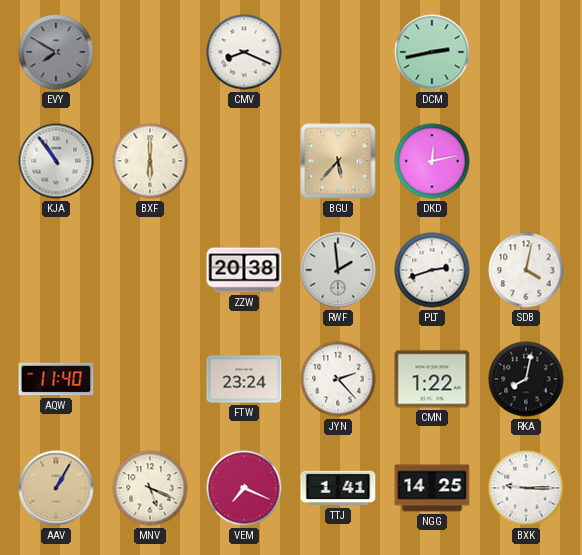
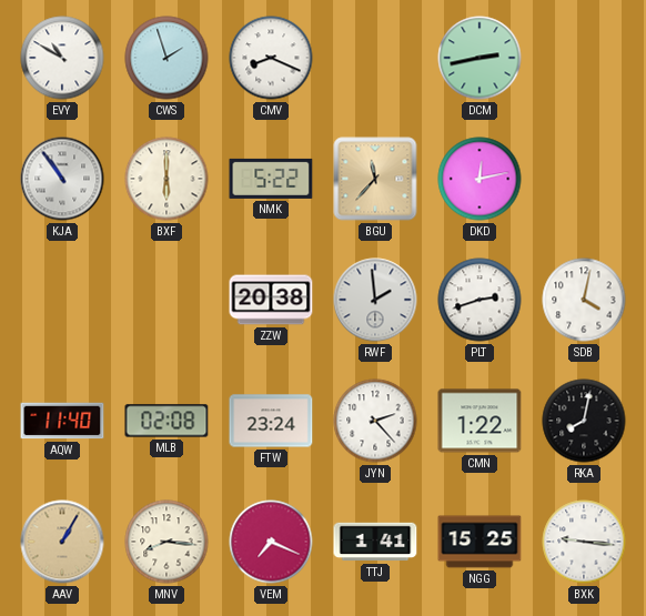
EVY: 7:50 -> 10:50
EVY dial: grey -> white
CWS: none -> 1:57
NMK: none -> 5:22
BGU: 5:37 -> 11:37
MLB: none -> 02:08
MNV: 5:19 -> 8:16
NGG: 14:25 -> 15:25
BXK: 9:15 -> 9:16
